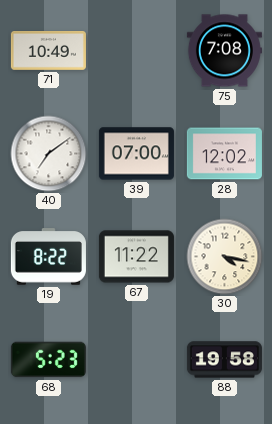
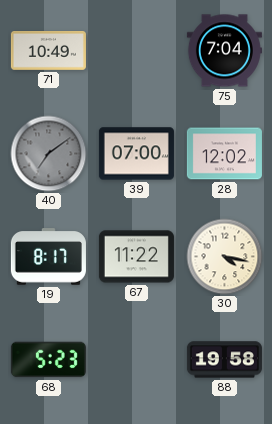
75: 7:08 -> 7:04
40 dial: white -> grey
19: 8:22 -> 8:17
